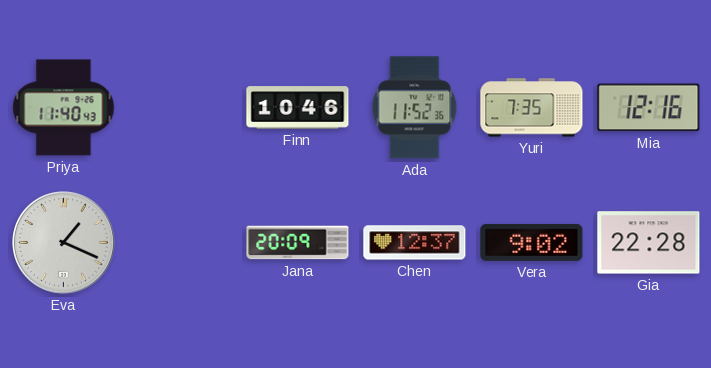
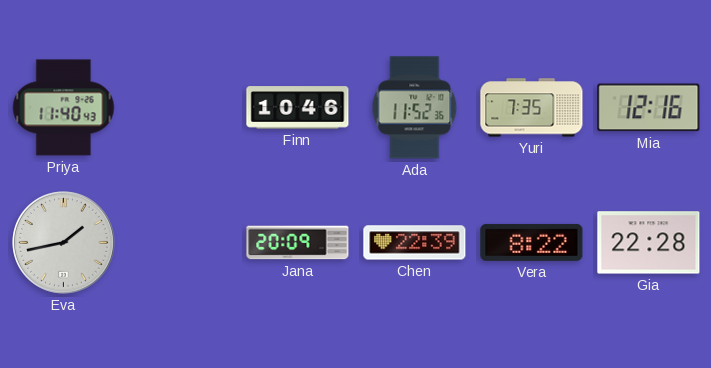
Eva: 1:19 -> 1:43
Chen: 12:37 -> 22:39
Vera: 9:02 -> 8:22
